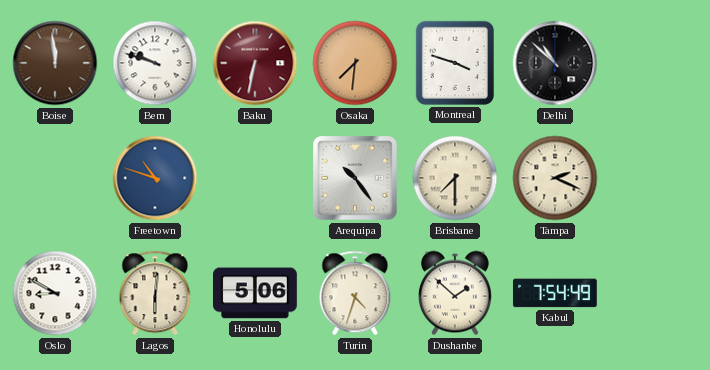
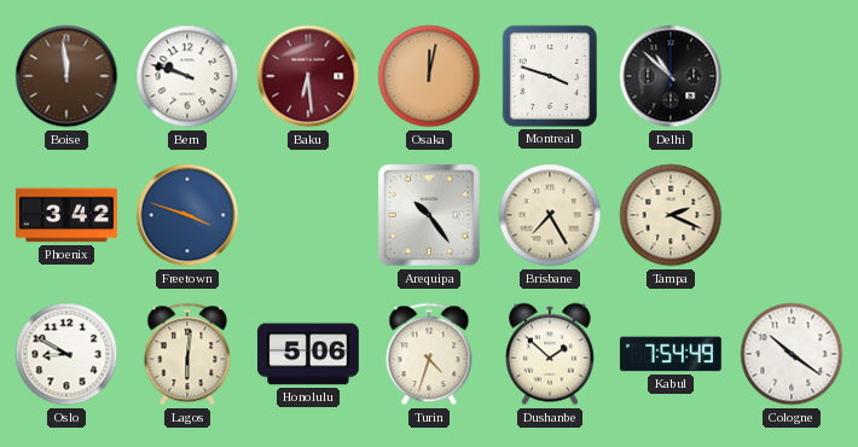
Baku: 6:32 -> 6:29
Osaka: 7:31 -> 12:02
Phoenix: none -> 3:42
Freetown: 10:48 -> 3:48
Brisbane: 7:30 -> 7:25
Cologne: none -> 10:21
